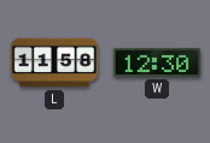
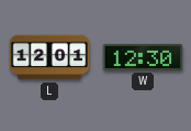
L: 11:58 -> 12:01
